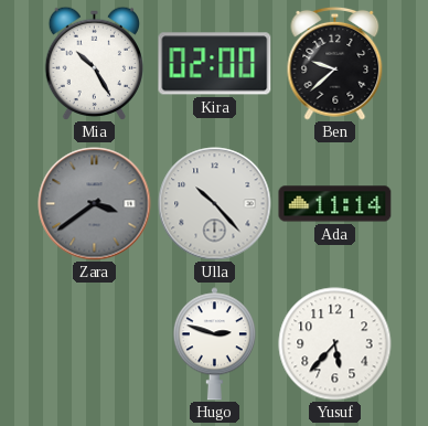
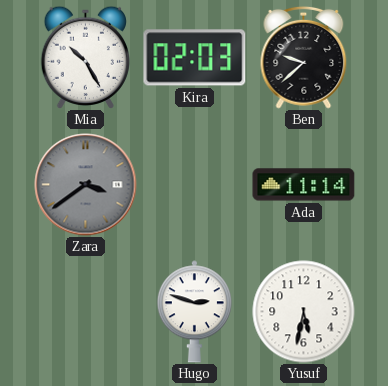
Kira: 02:00 -> 02:03
Ulla: 10:23 -> none
Yusuf: 5:37 -> 5:32
